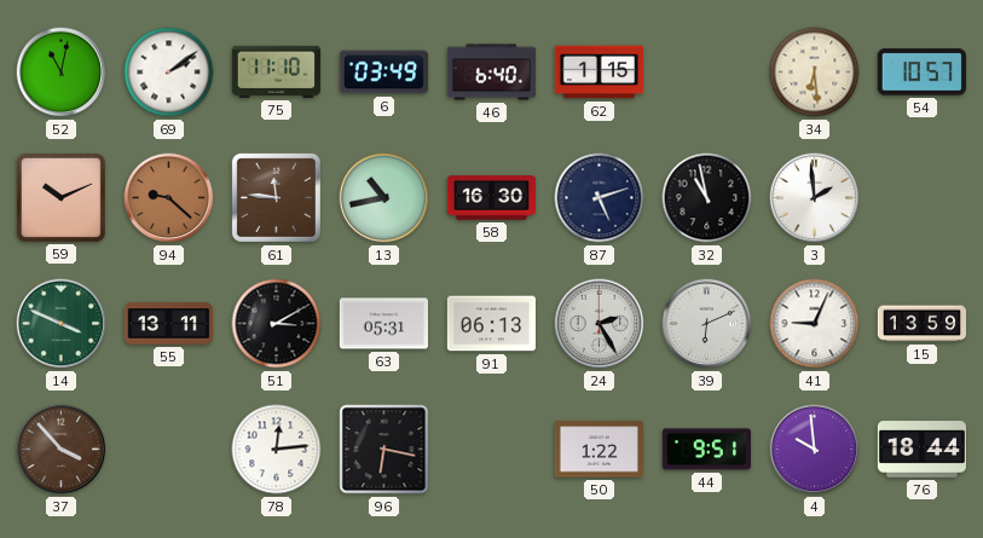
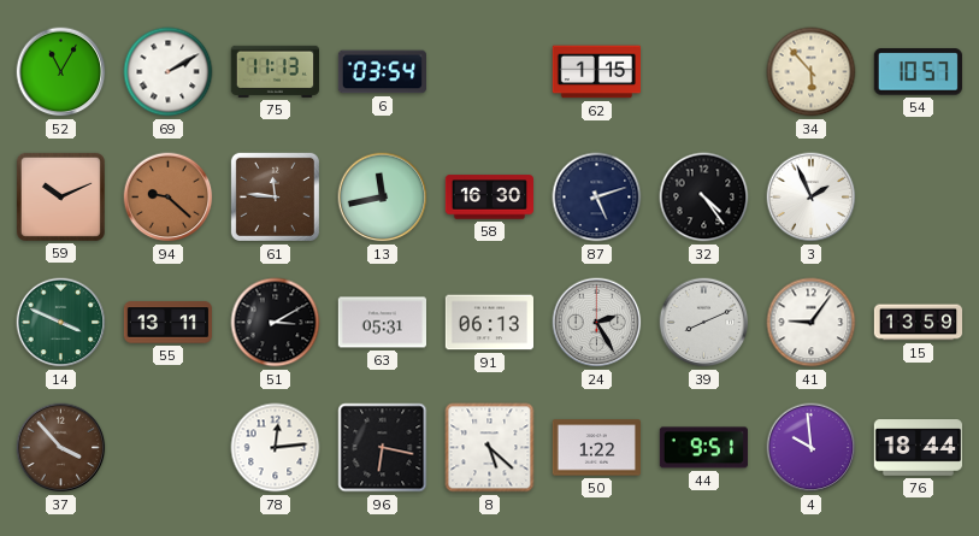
52: 11:02 -> 11:05
69: 2:09 -> 2:10
75: 11:10 -> 11:13
6: 03:49 -> 03:54
46: 6:40 -> none
34: 6:29 -> 5:53
13: 10:43 -> 11:43
32: 10:58 -> 4:24
3: 1:59 -> 1:56
39: 6:11 -> 8:11
41: 9:04 -> 9:06
8: none -> 5:22
